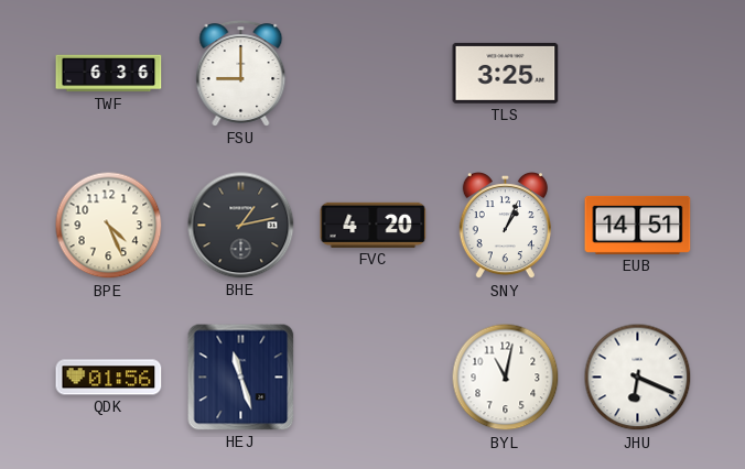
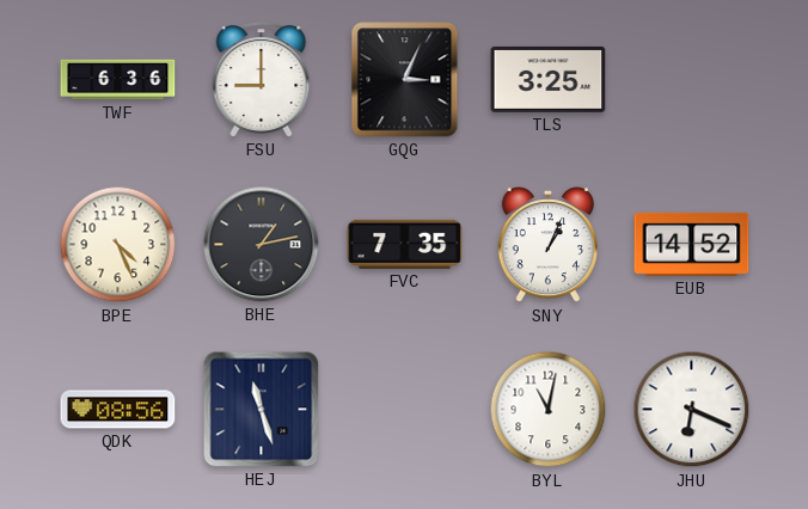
GQG: none -> 3:04
FVC: 4:20 -> 7:35
EUB: 14:51 -> 14:52
QDK: 01:56 -> 08:56
